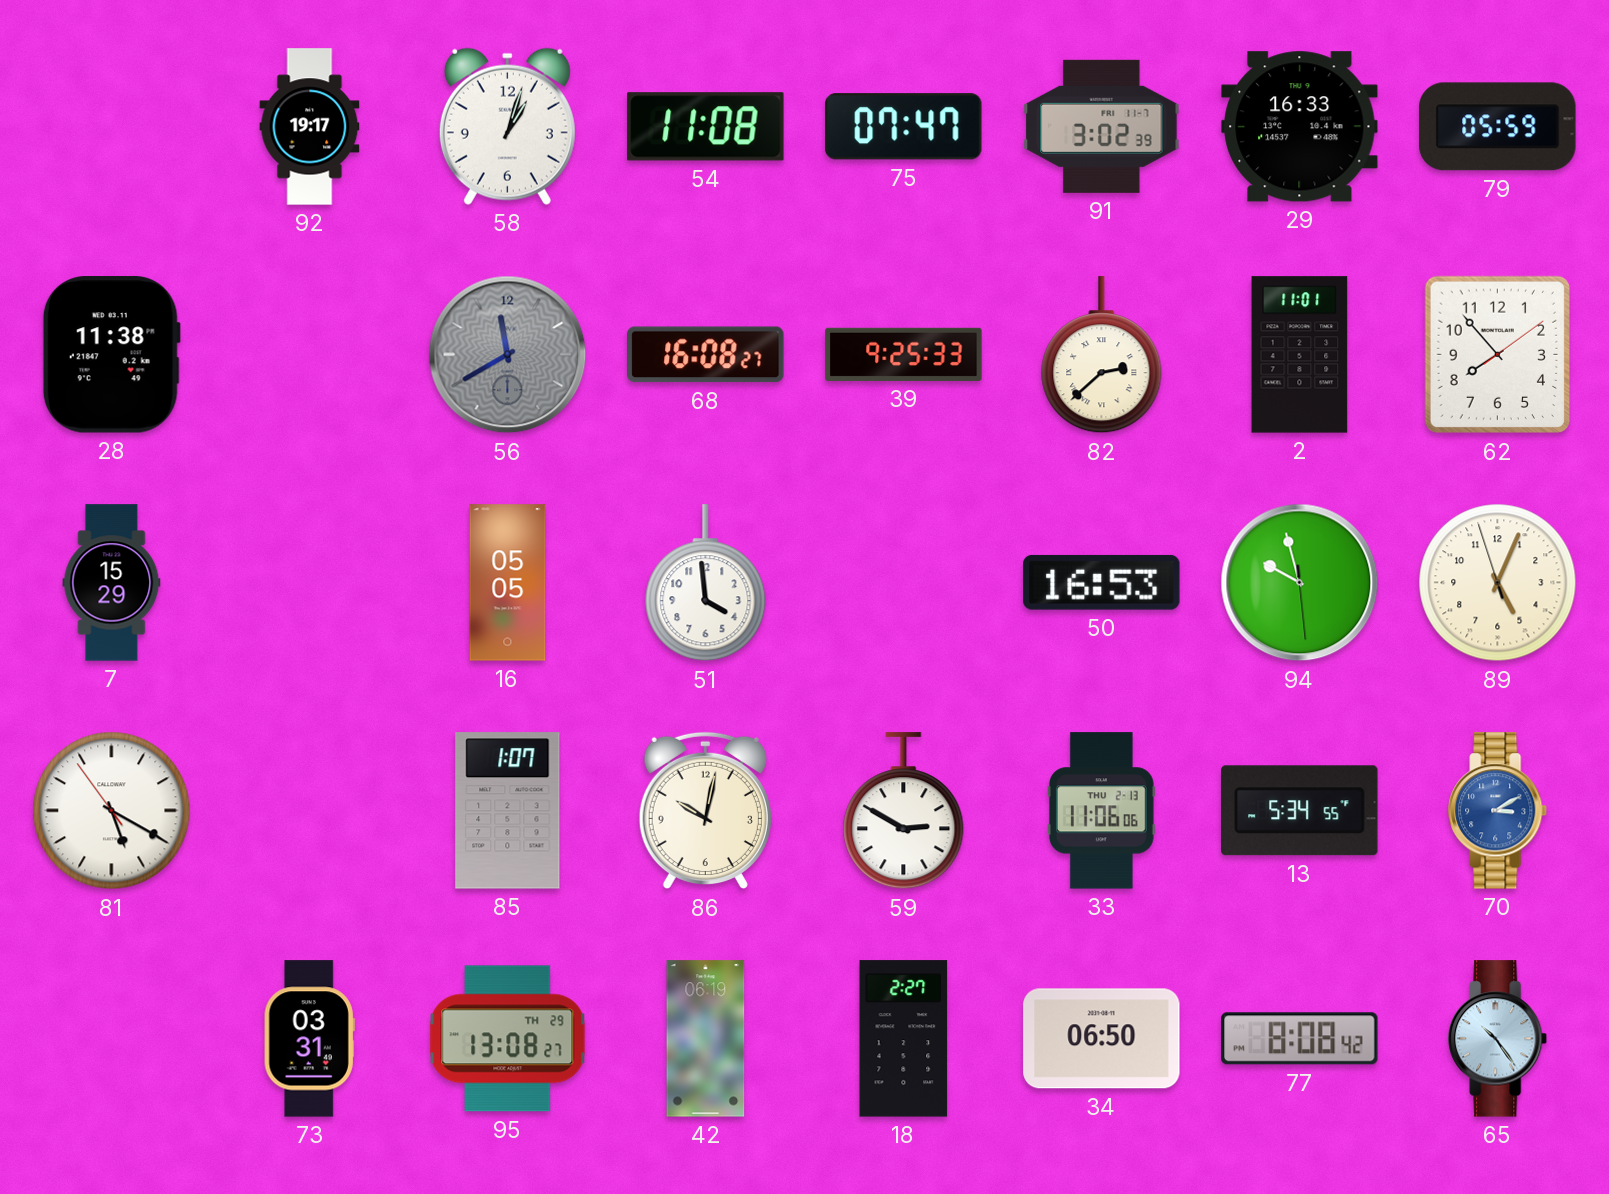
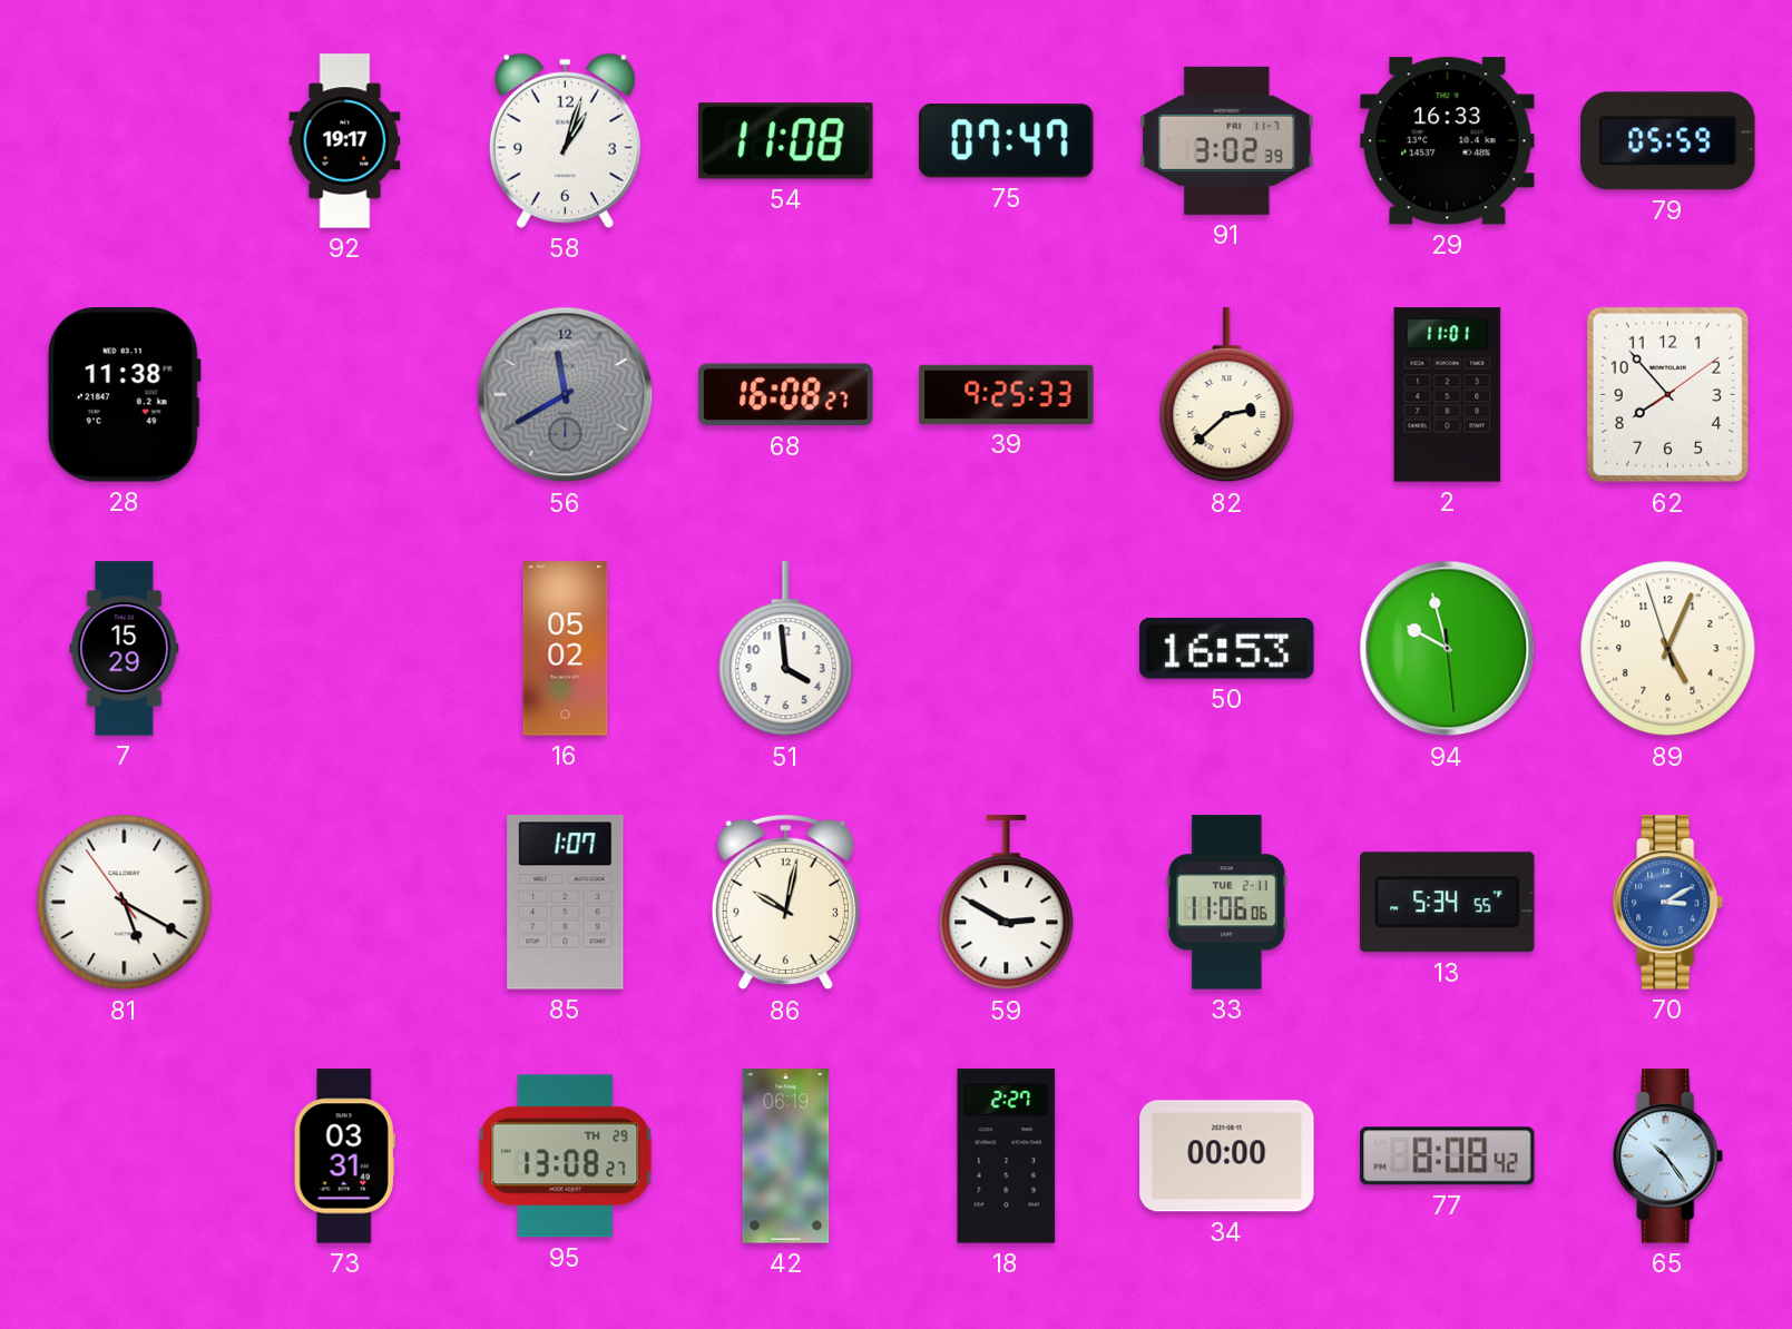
16: 05:05 -> 05:02
33 date: THU 2-13 -> TUE 2-11
34: 06:50 -> 00:00
